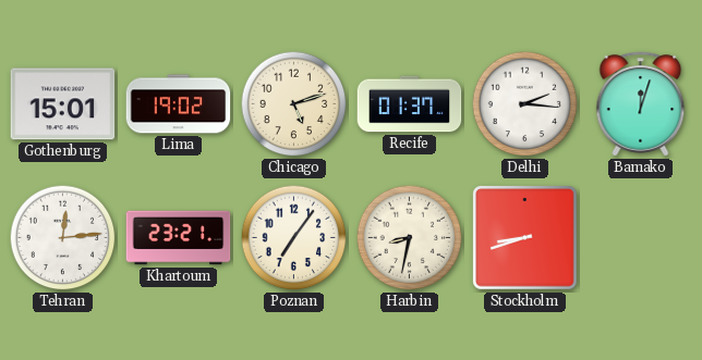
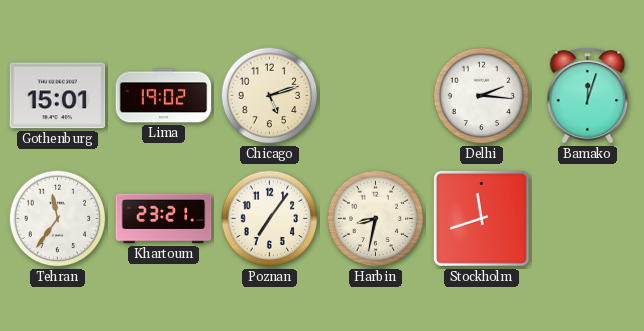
Recife: 01:37 -> none
Tehran: 12:14 -> 11:36
Stockholm: 8:42 -> 11:42
